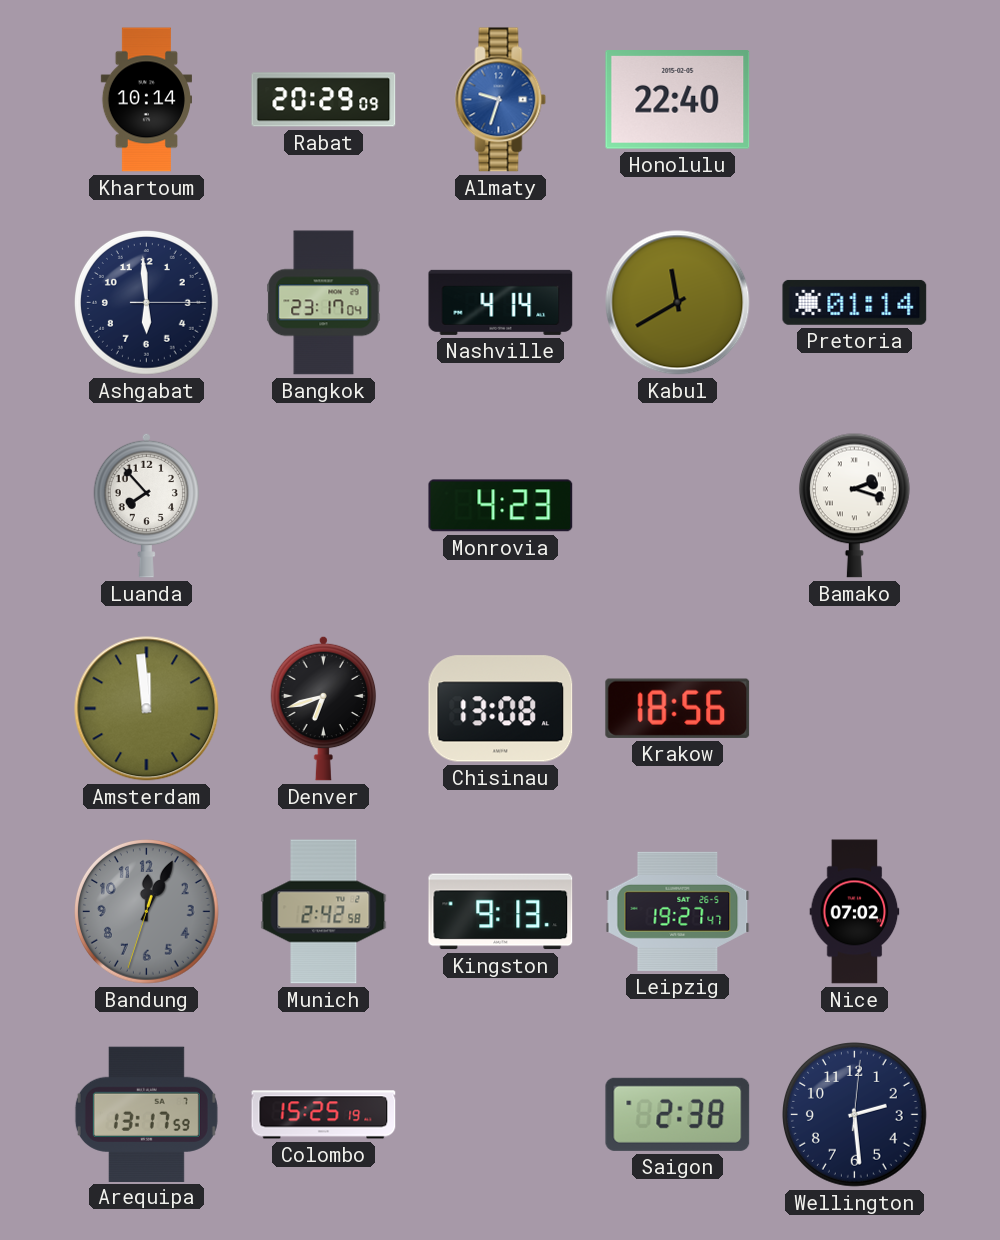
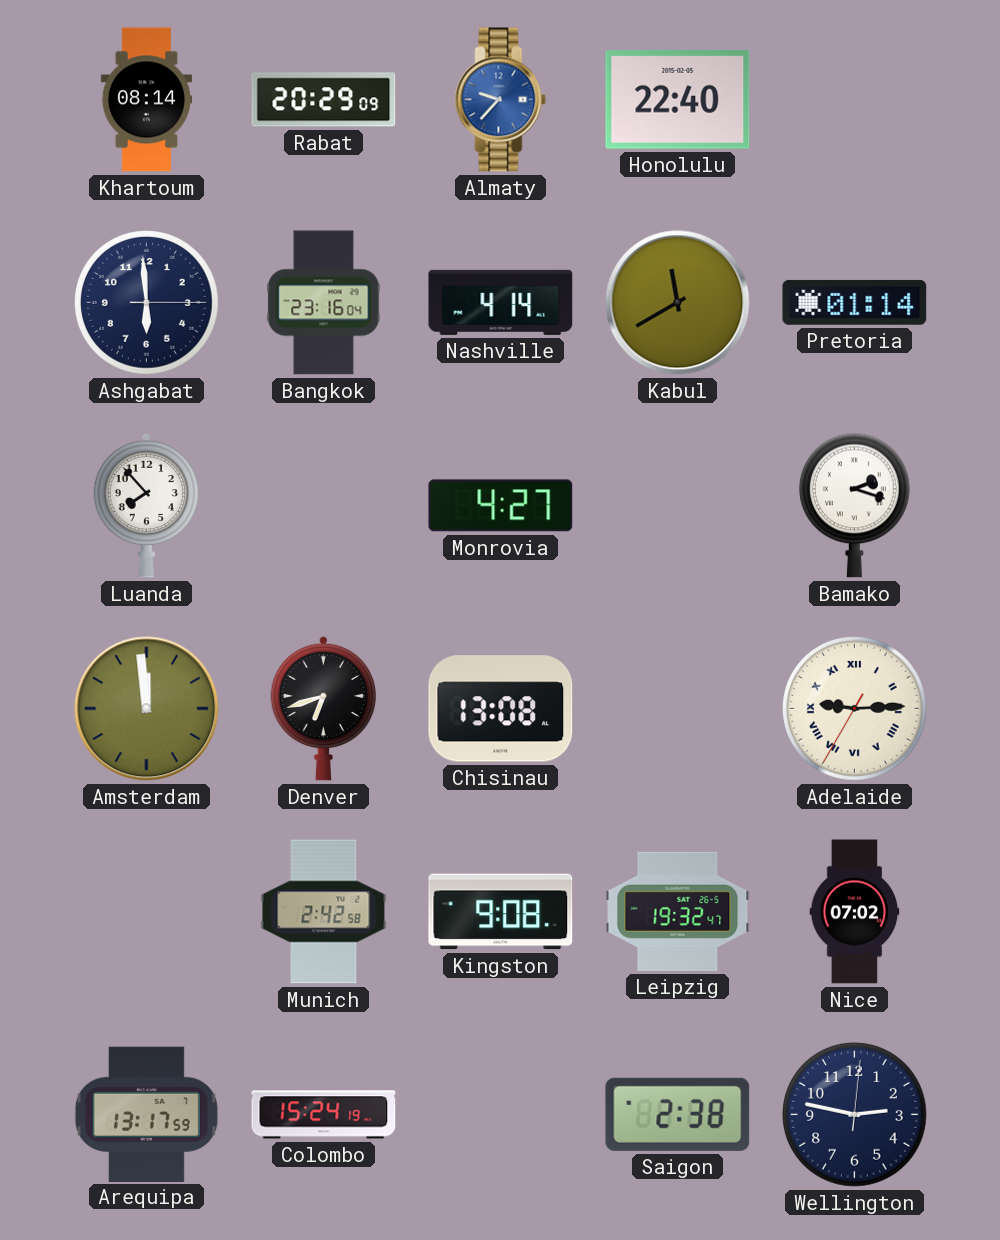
Khartoum: 10:14 -> 08:14
Almaty: 9:33 -> 9:37
Bangkok: 23:17 -> 23:16
Monrovia: 4:23 -> 4:27
Krakow: 18:56 -> none
Adelaide: none -> 9:14
Bandung: 12:04 -> none
Kingston: 9:13 -> 9:08
Leipzig: 19:27 -> 19:32
Colombo: 15:25 -> 15:24
Wellington: 2:29 -> 2:47
